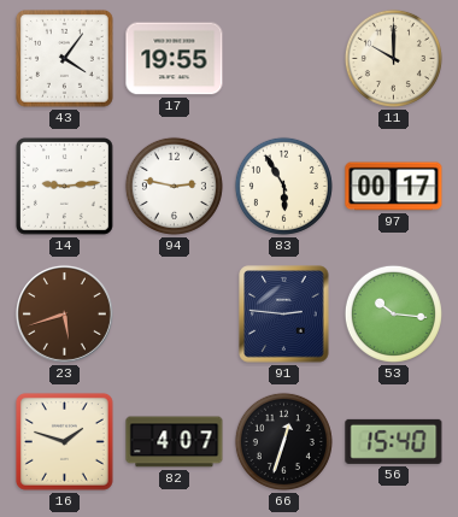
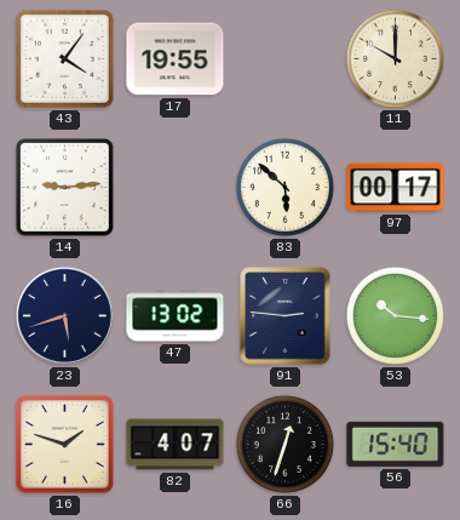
94: 2:47 -> none
83: 5:55 -> 5:52
23 dial: brown -> navy
47: none -> 13:02
